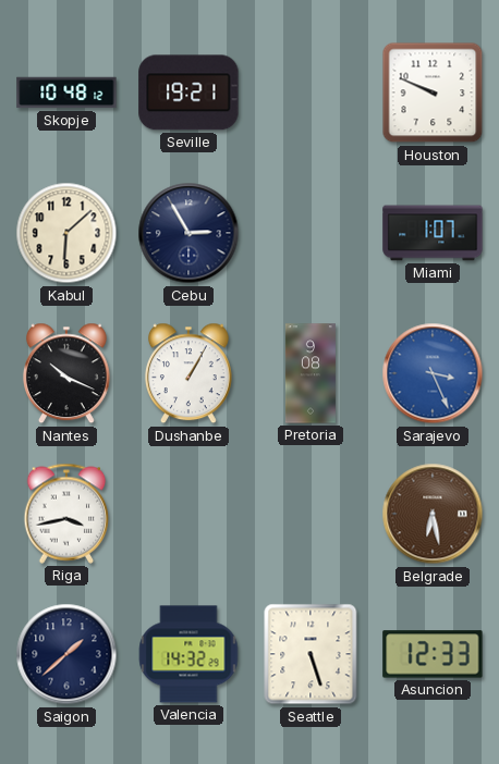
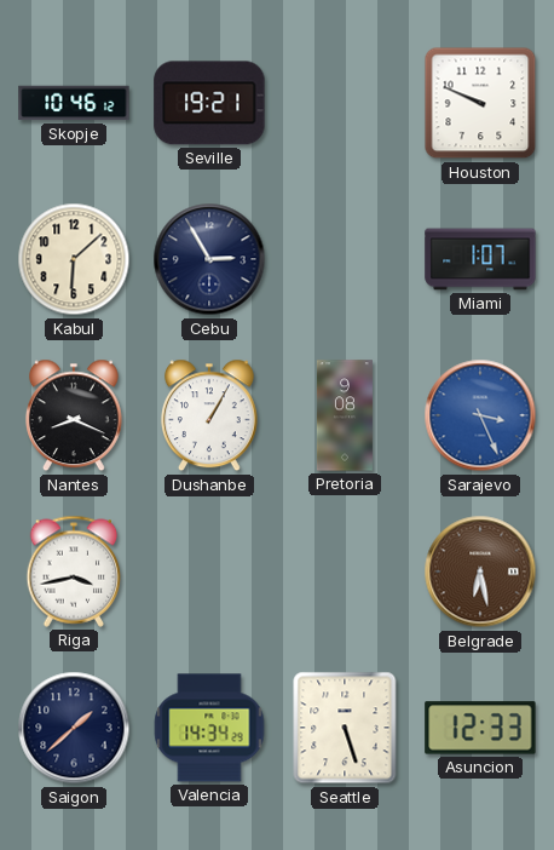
Skopje: 10:48 -> 10:46
Nantes: 10:19 -> 8:19
Valencia: 14:32 -> 14:34
